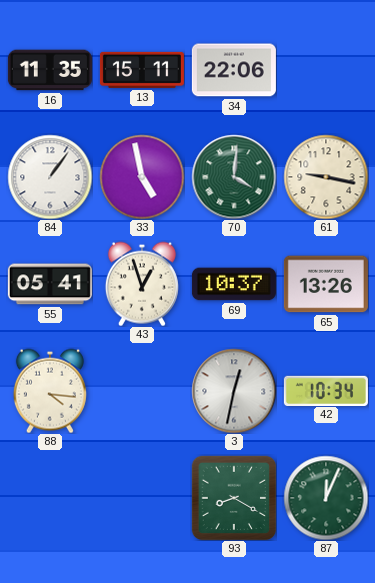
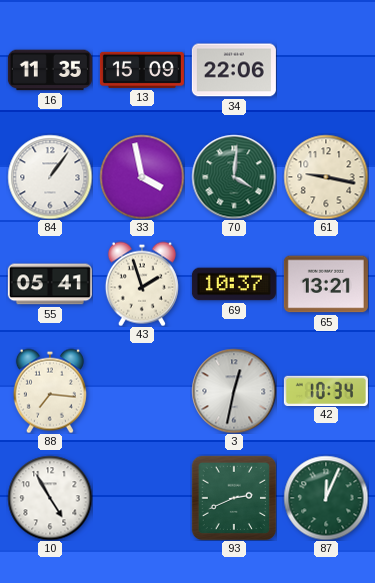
13: 15:11 -> 15:09
33: 4:58 -> 3:58
43: 12:57 -> 1:57
65: 13:26 -> 13:21
88: 4:16 -> 7:16
10: none -> 4:55
93: 8:20 -> 2:41
